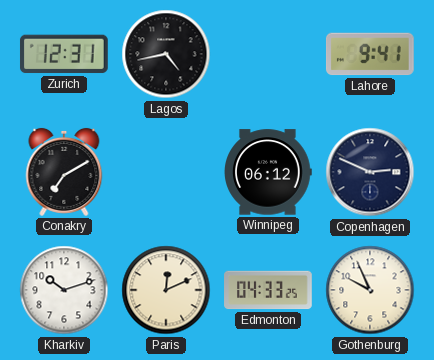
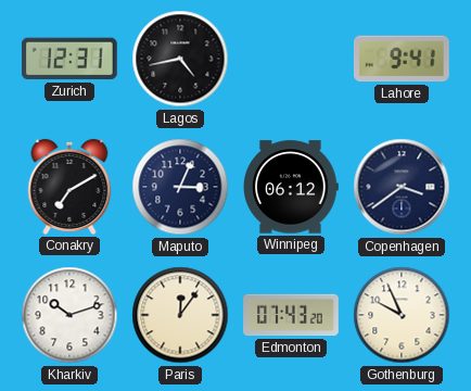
Maputo: none -> 3:04
Copenhagen: 2:49 -> 3:39
Paris: 12:11 -> 12:06
Edmonton: 04:33 -> 07:43
